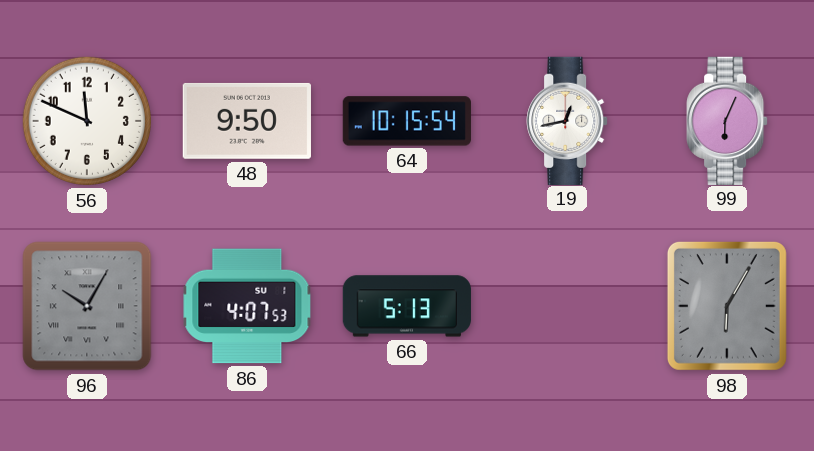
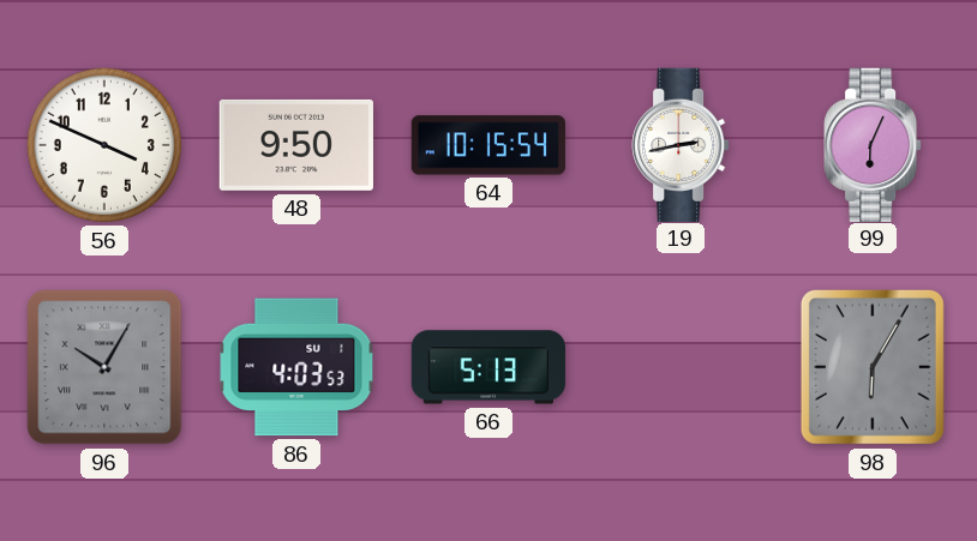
56: 11:49 -> 3:49
19: 12:43 -> 2:43
86: 4:07 -> 4:03
